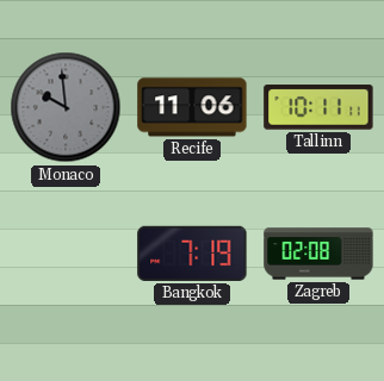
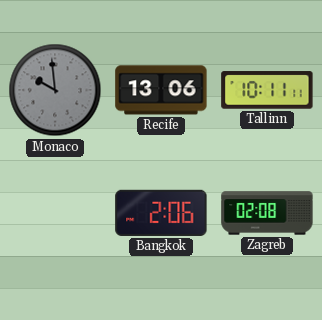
Recife: 11:06 -> 13:06
Bangkok: 7:19 -> 2:06
